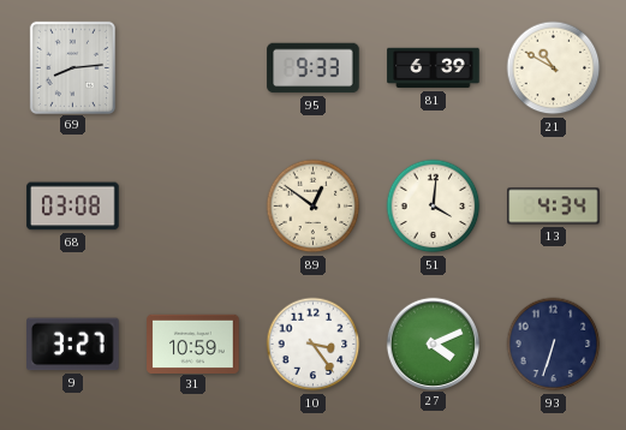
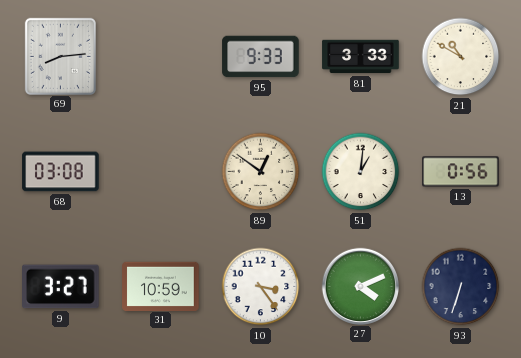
81: 6:39 -> 3:33
51: 4:01 -> 1:01
13: 4:34 -> 0:56
